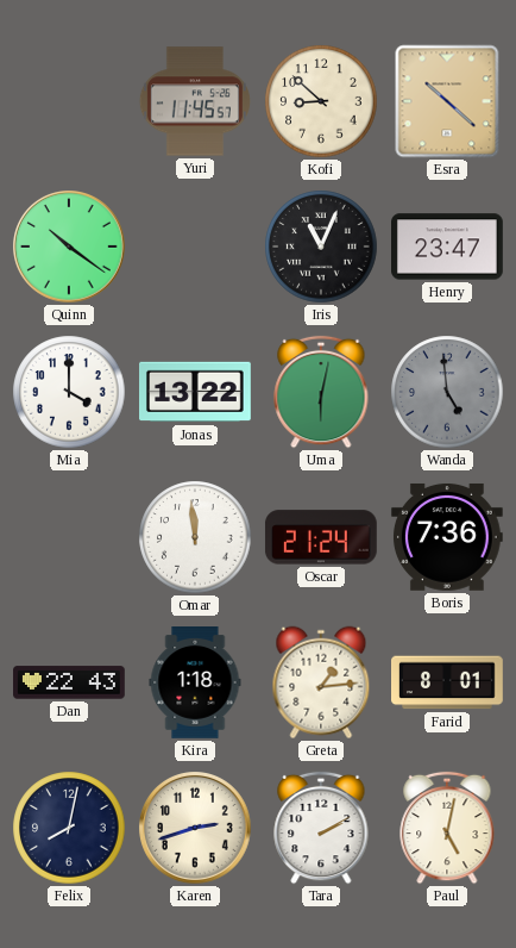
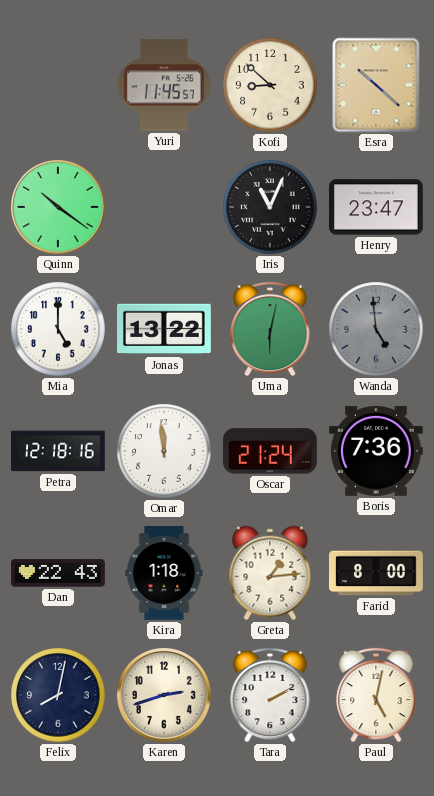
Mia: 4:00 -> 5:00
Petra: none -> 12:18
Farid: 8:01 -> 8:00
